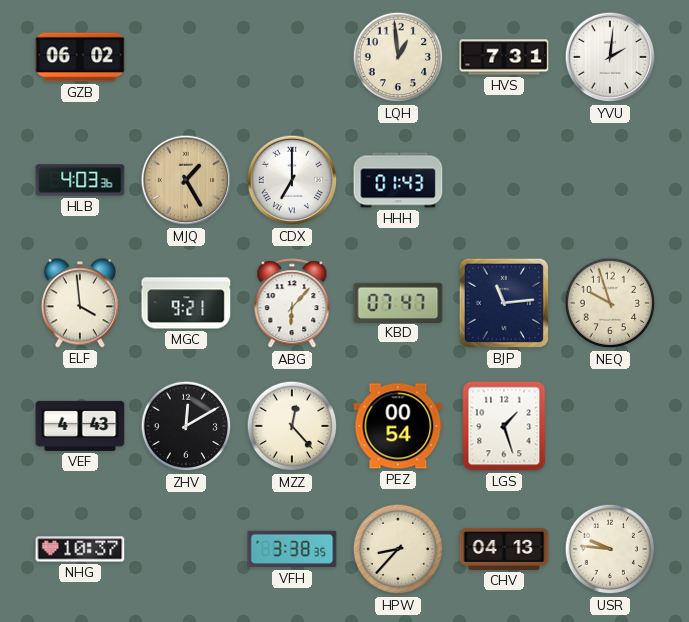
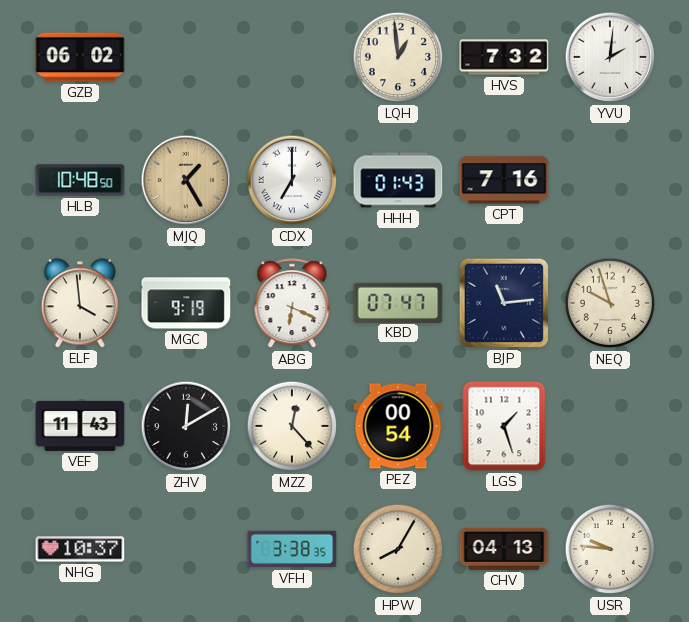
HVS: 7:31 -> 7:32
HLB: 4:03 -> 10:48
CPT: none -> 7:16
MGC: 9:21 -> 9:19
ABG: 6:07 -> 6:19
VEF: 4:43 -> 11:43
HPW: 8:37 -> 8:05
